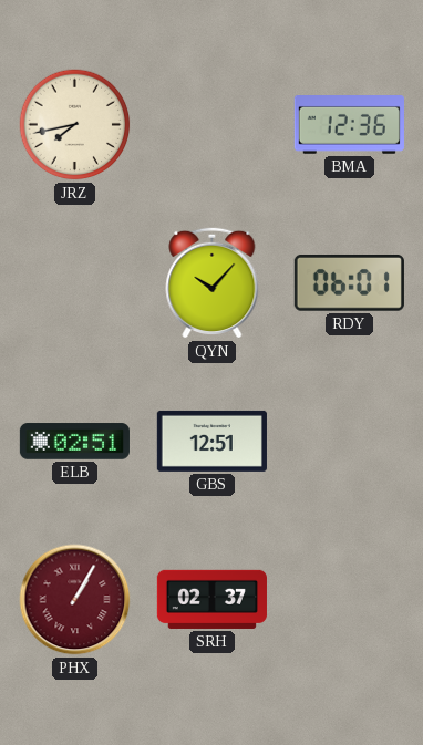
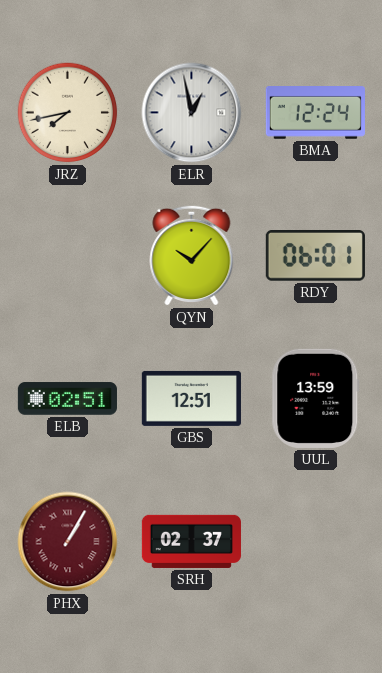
ELR: none -> 12:58
BMA: 12:36 -> 12:24
UUL: none -> 13:59
